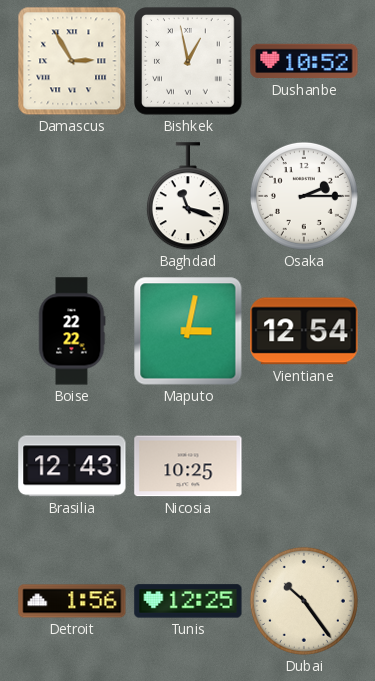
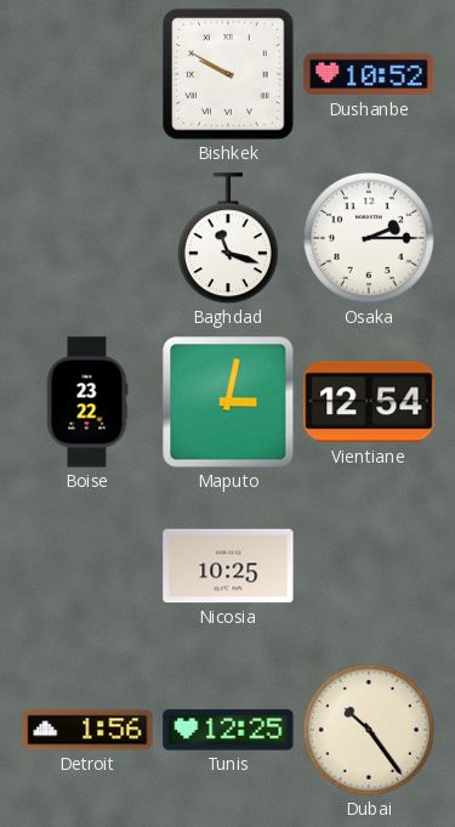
Damascus: 2:55 -> none
Bishkek: 12:58 -> 9:50
Boise: 22:22 -> 23:22
Brasilia: 12:43 -> none
